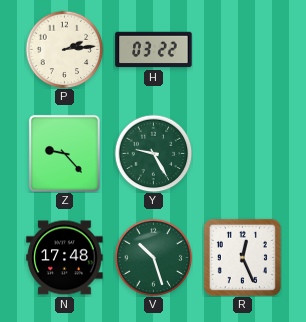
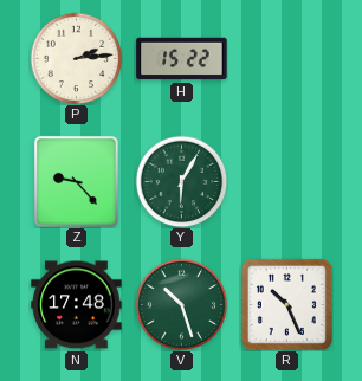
H: 03:22 -> 15:22
Y: 9:25 -> 6:05
R: 12:26 -> 10:26
